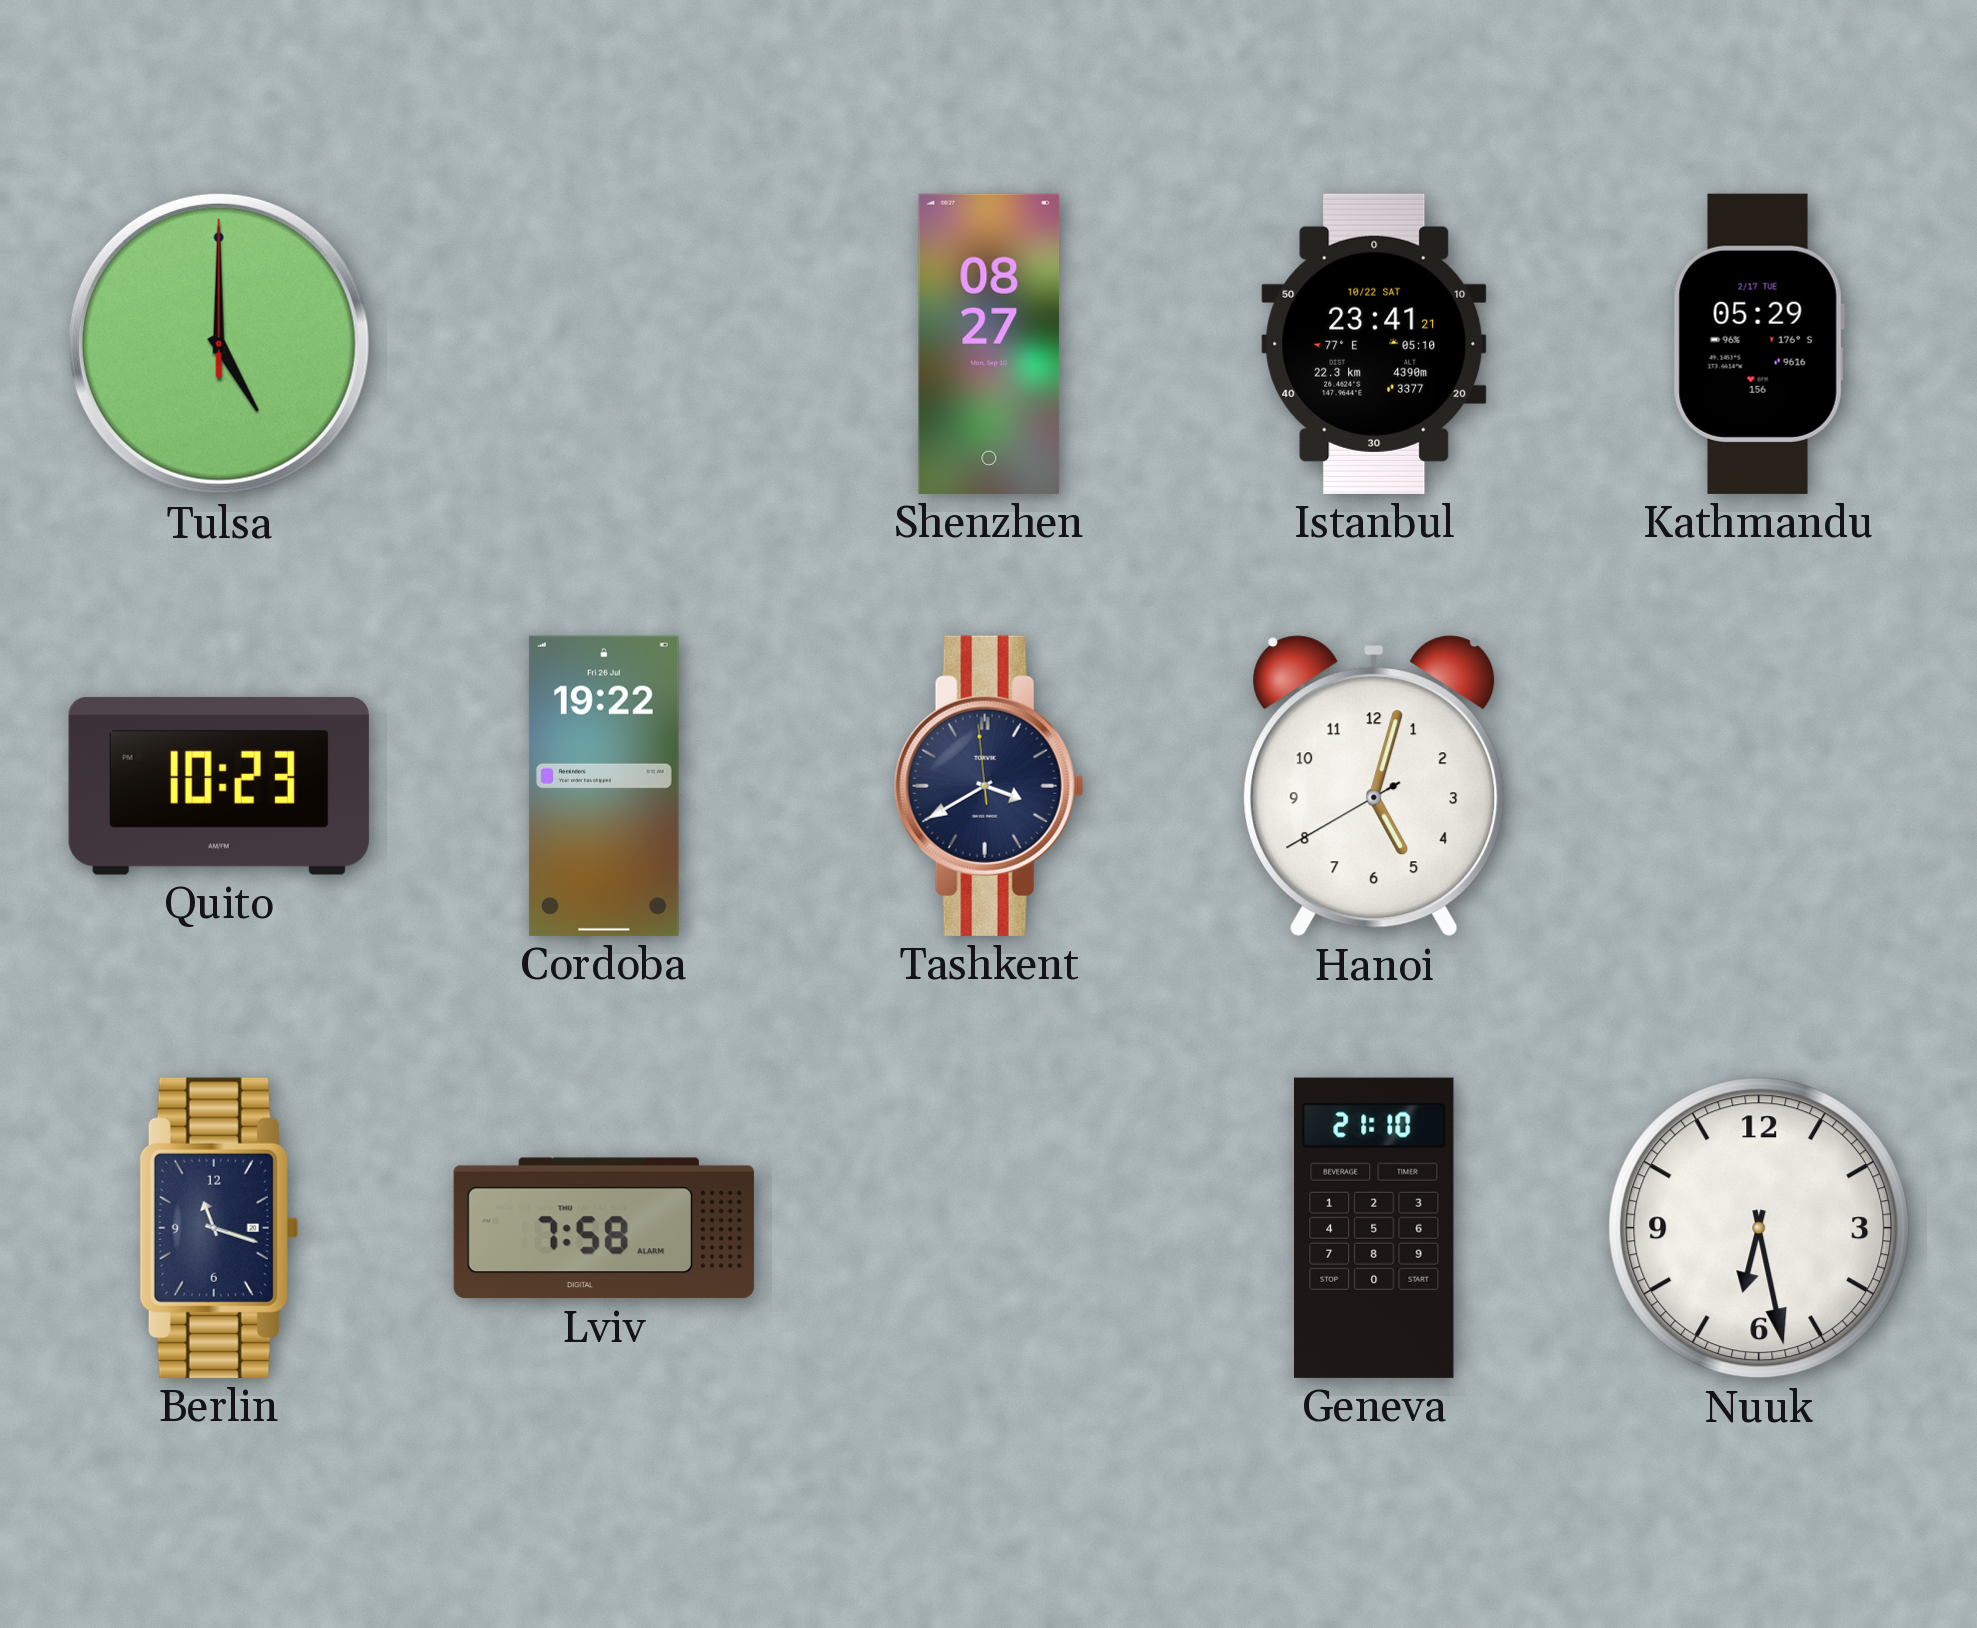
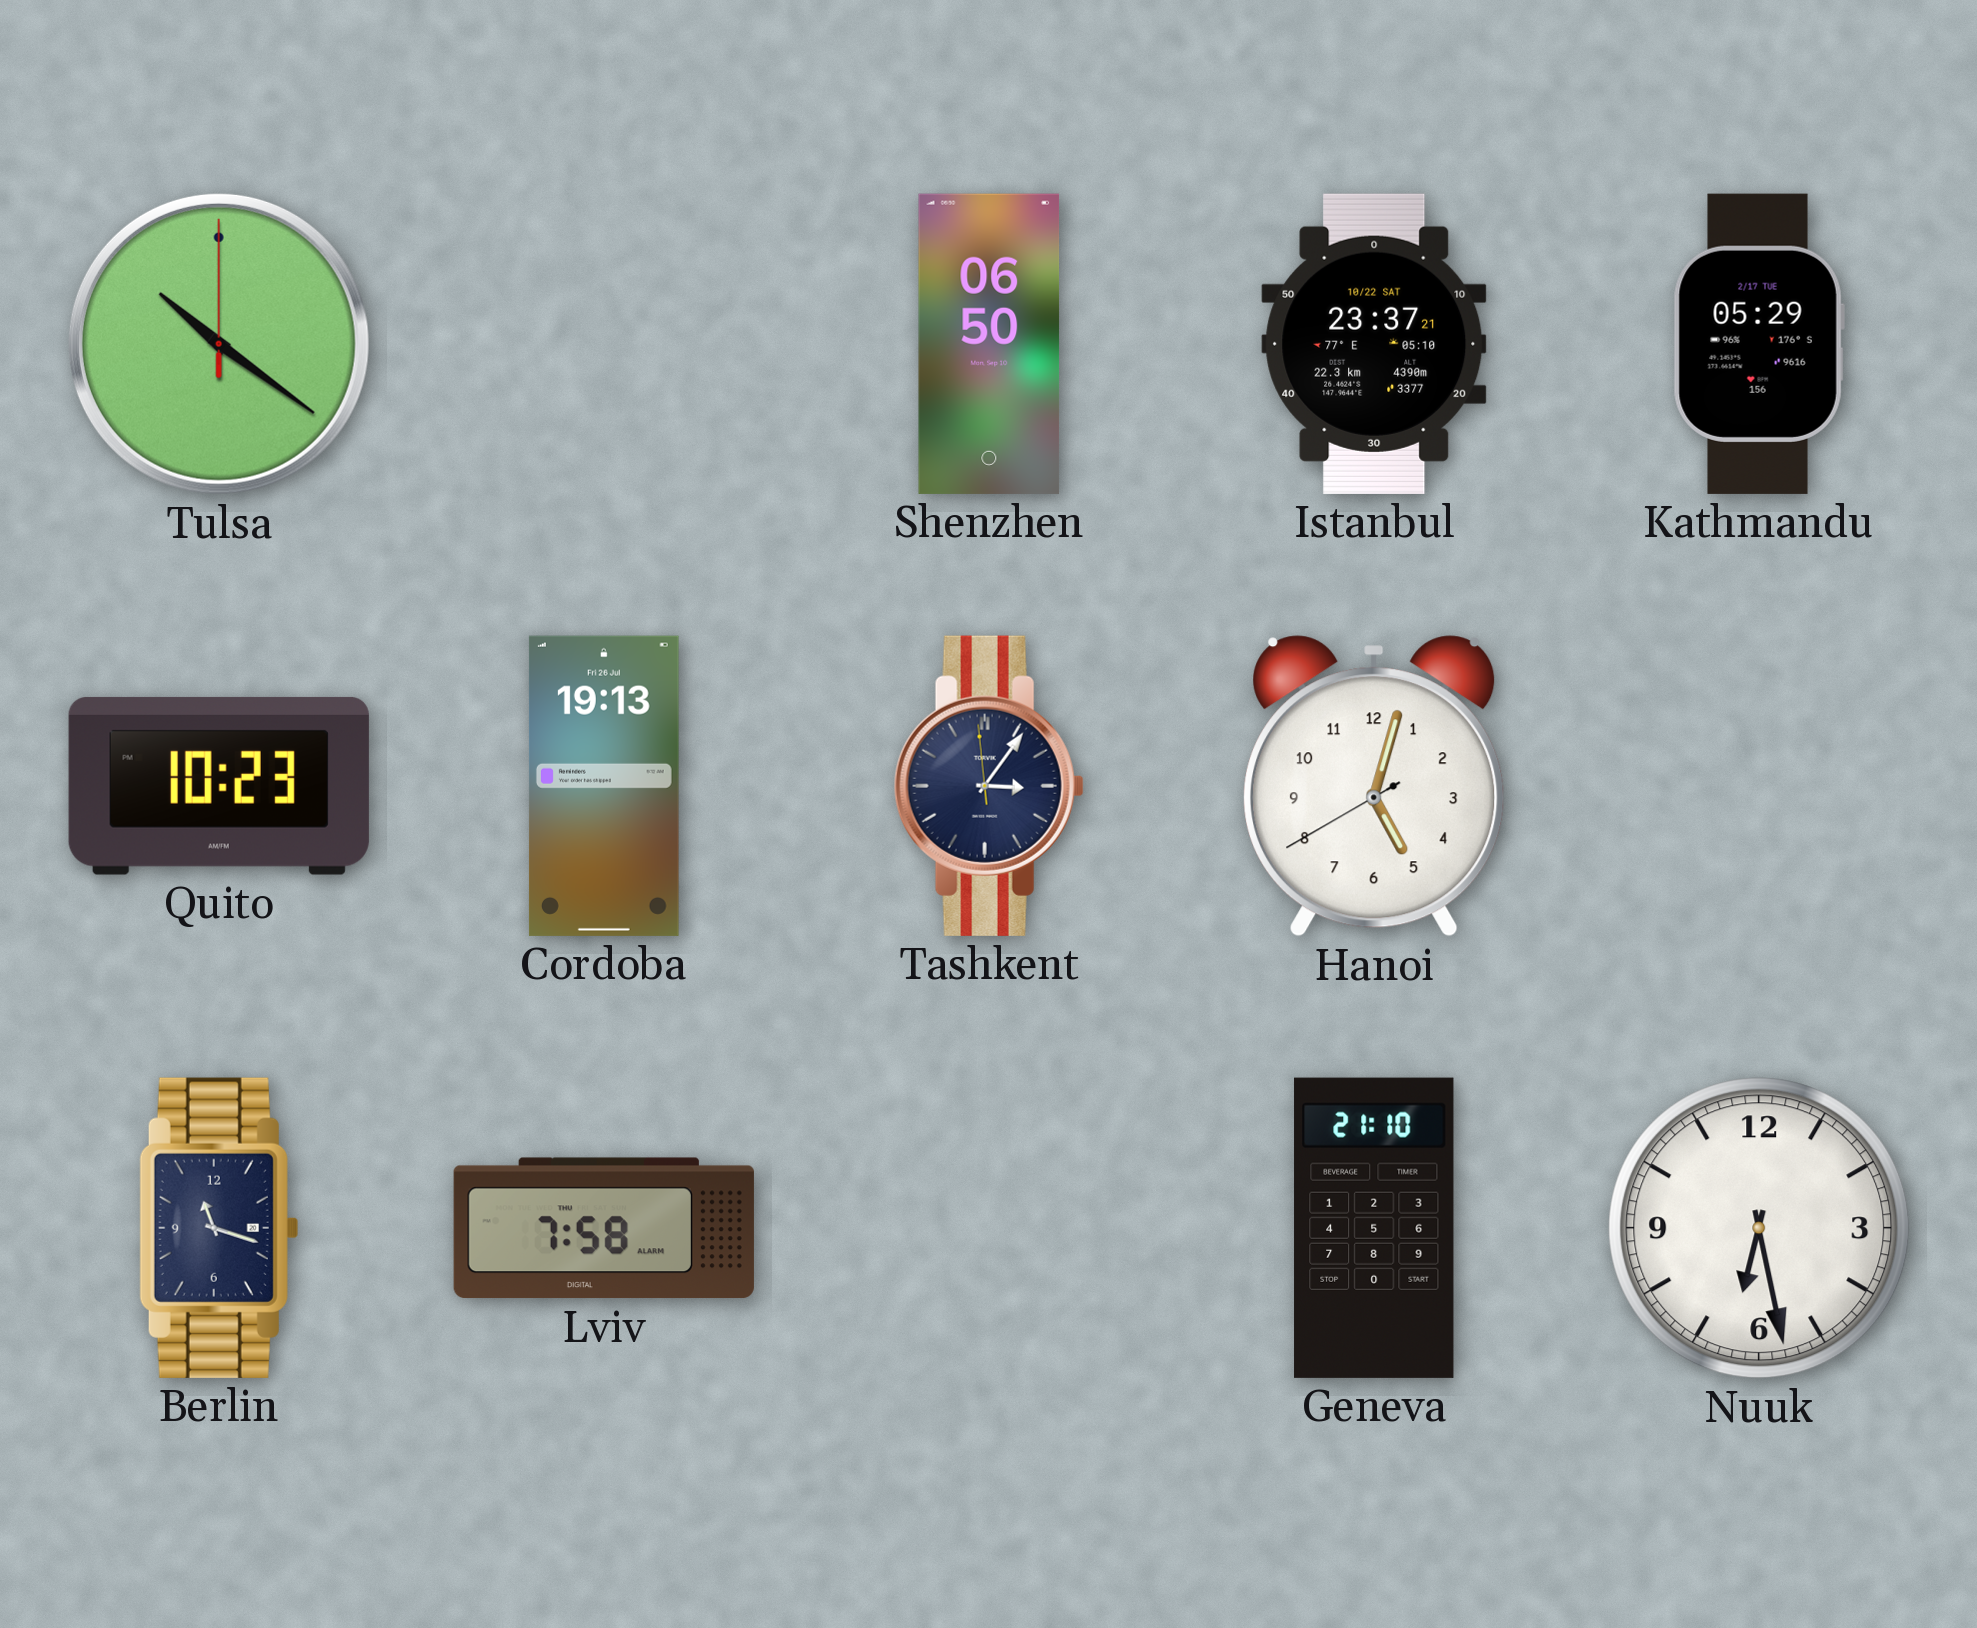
Tulsa: 5:00 -> 10:21
Shenzhen: 08:27 -> 06:50
Istanbul: 23:41 -> 23:37
Cordoba: 19:22 -> 19:13
Tashkent: 3:39 -> 3:05
